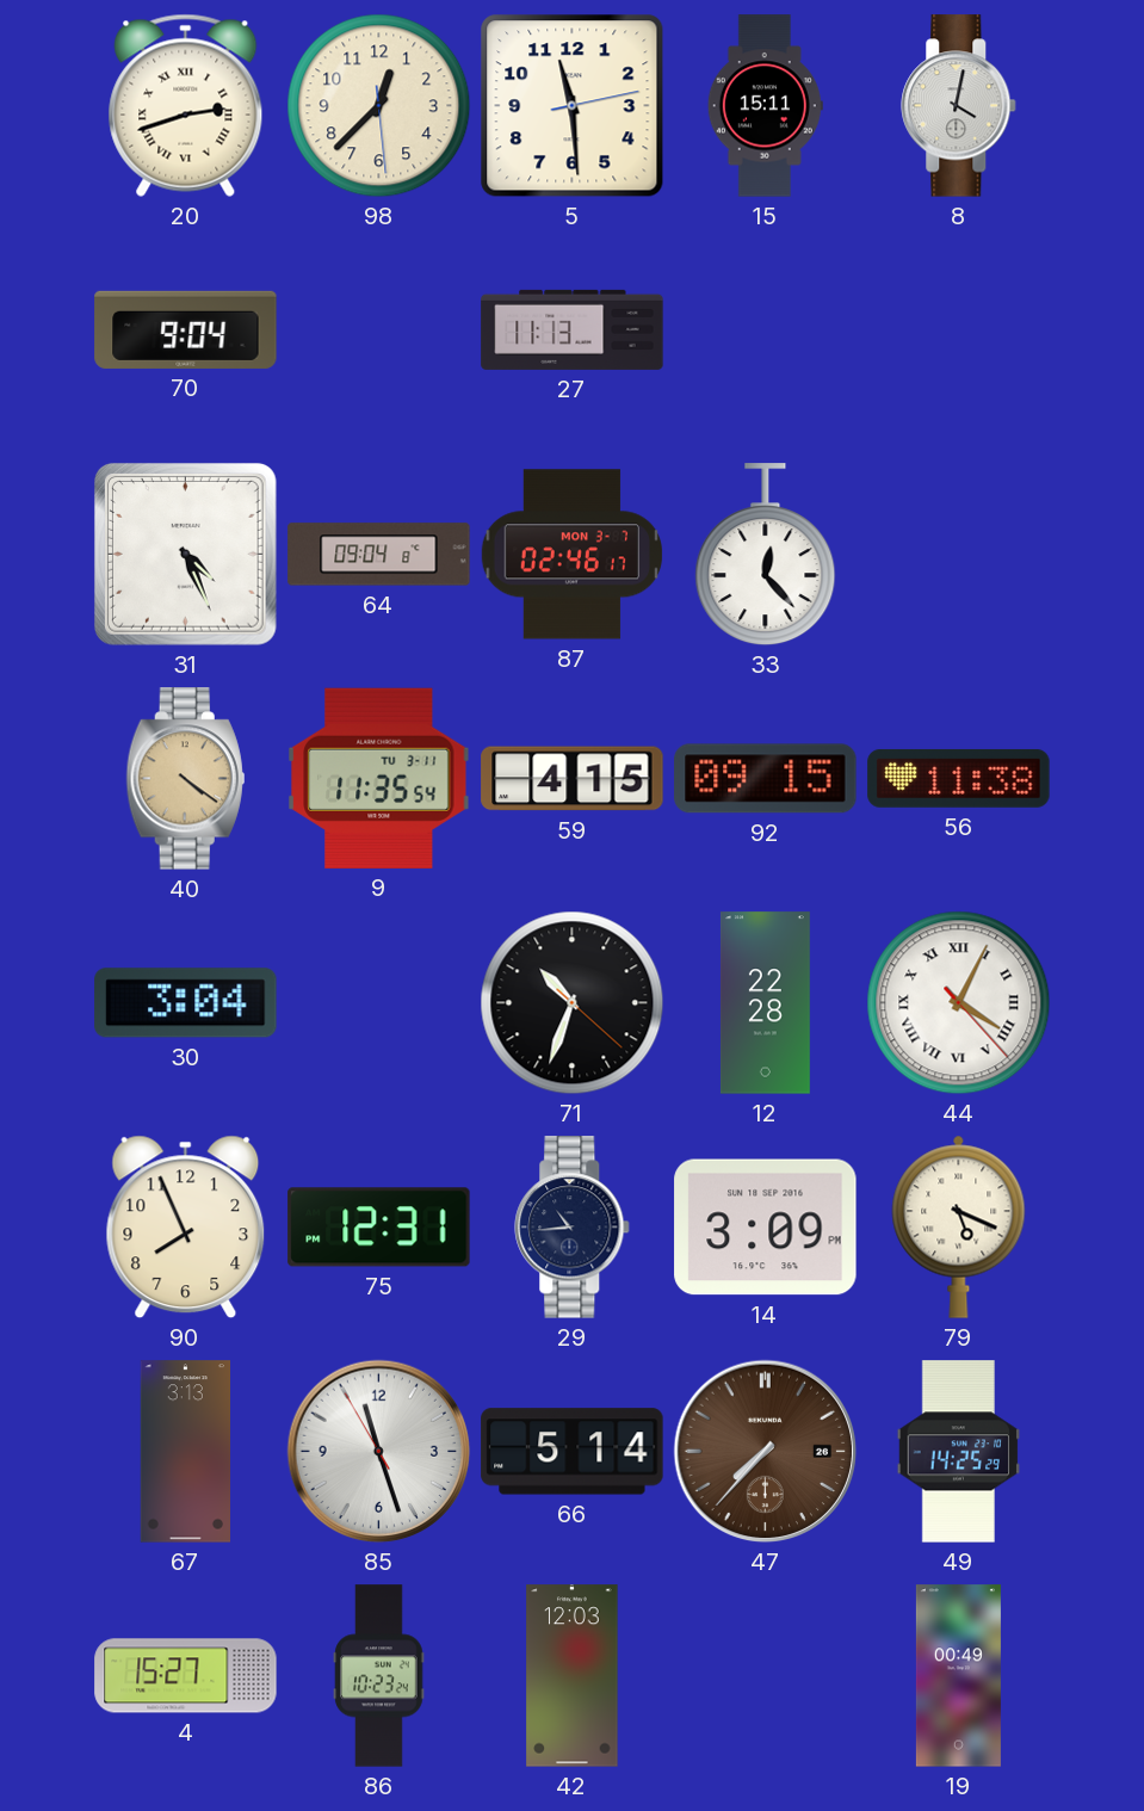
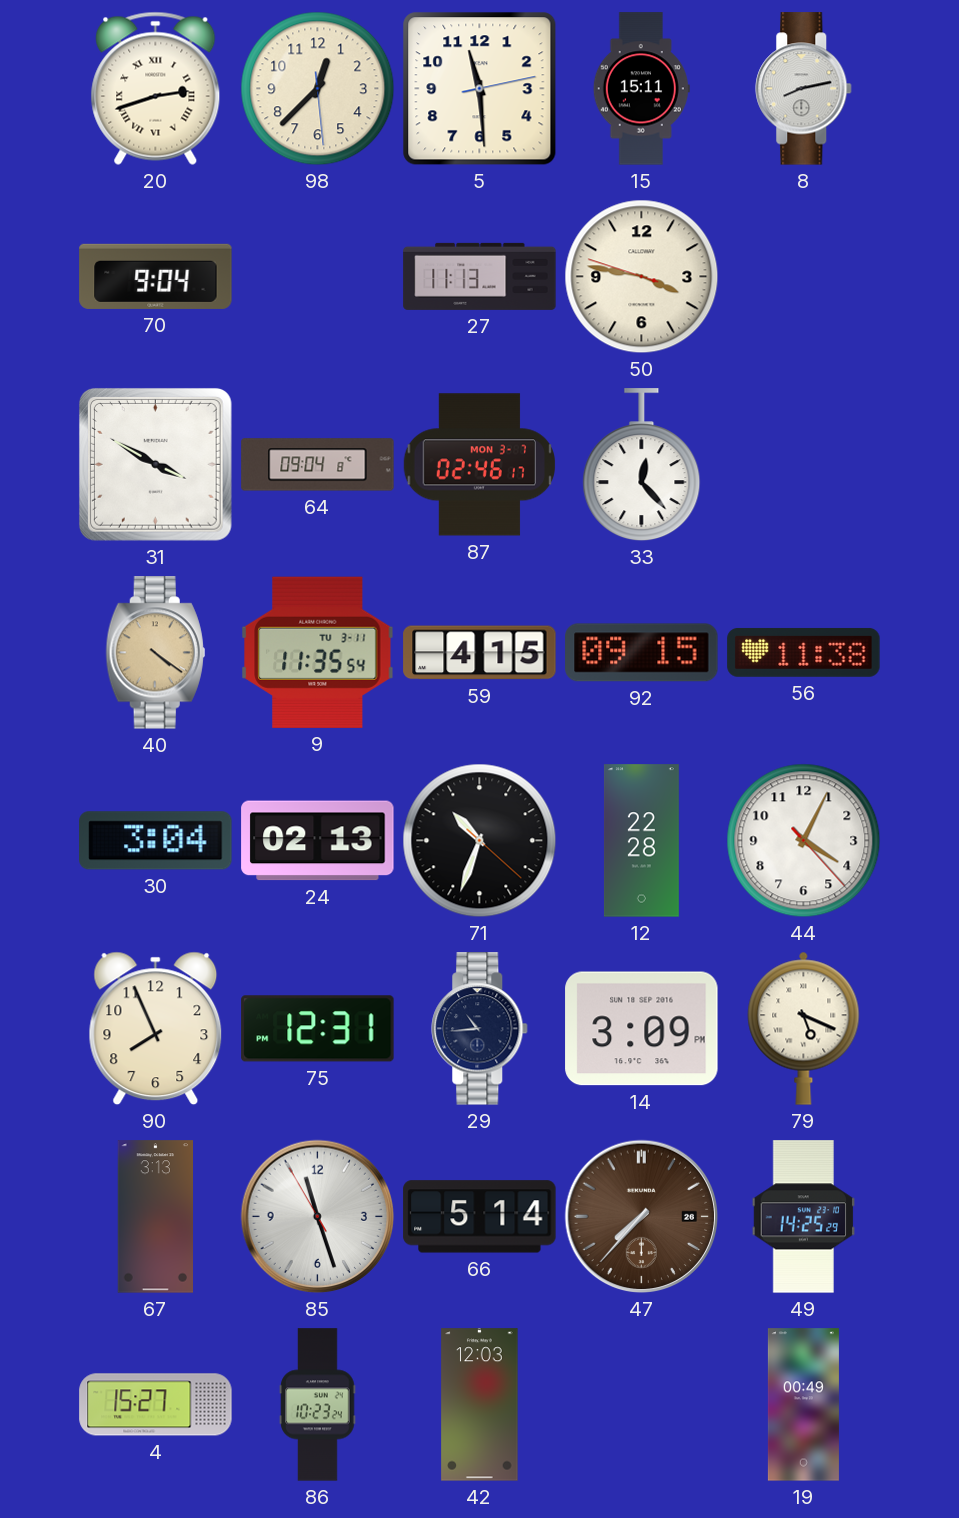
8: 4:02 -> 8:13
50: none -> 3:46
31: 4:26 -> 3:50
24: none -> 02:13
44 numerals: Roman -> Arabic
